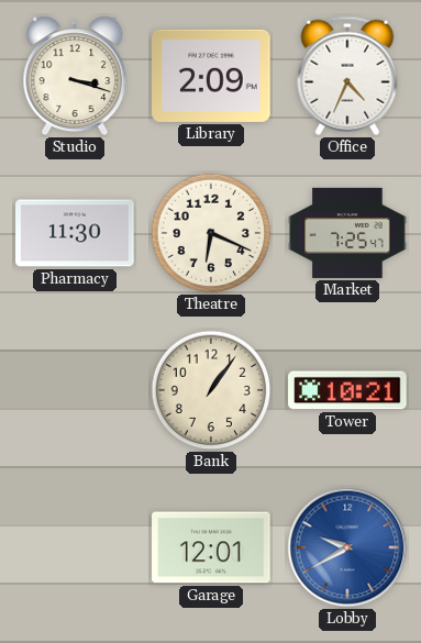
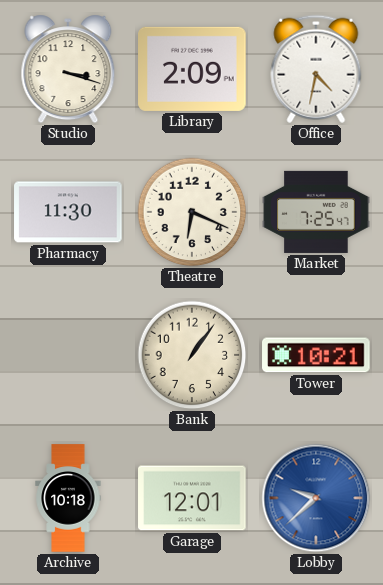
Office: 4:34 -> 4:32
Archive: none -> 10:18
Lobby: 9:40 -> 9:38
